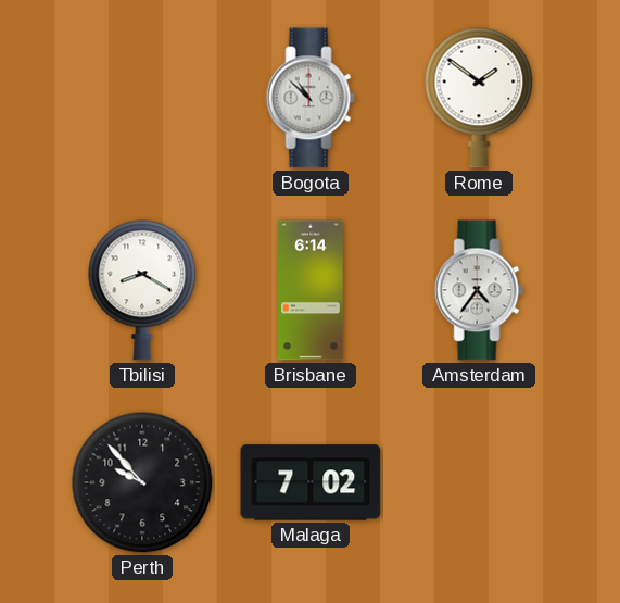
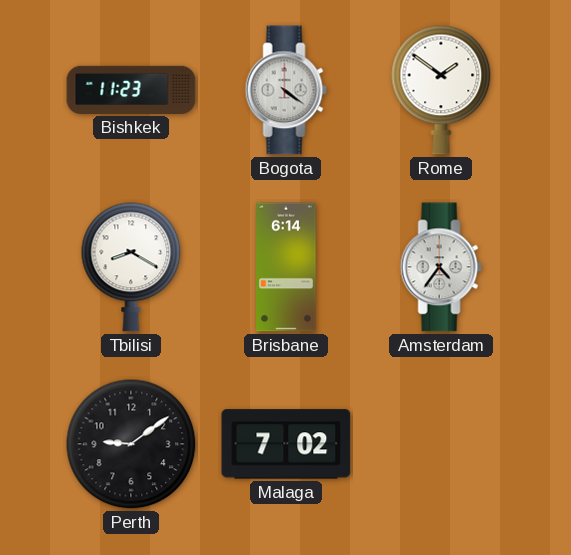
Bishkek: none -> 11:23
Bogota: 10:52 -> 4:21
Perth: 9:53 -> 9:09
